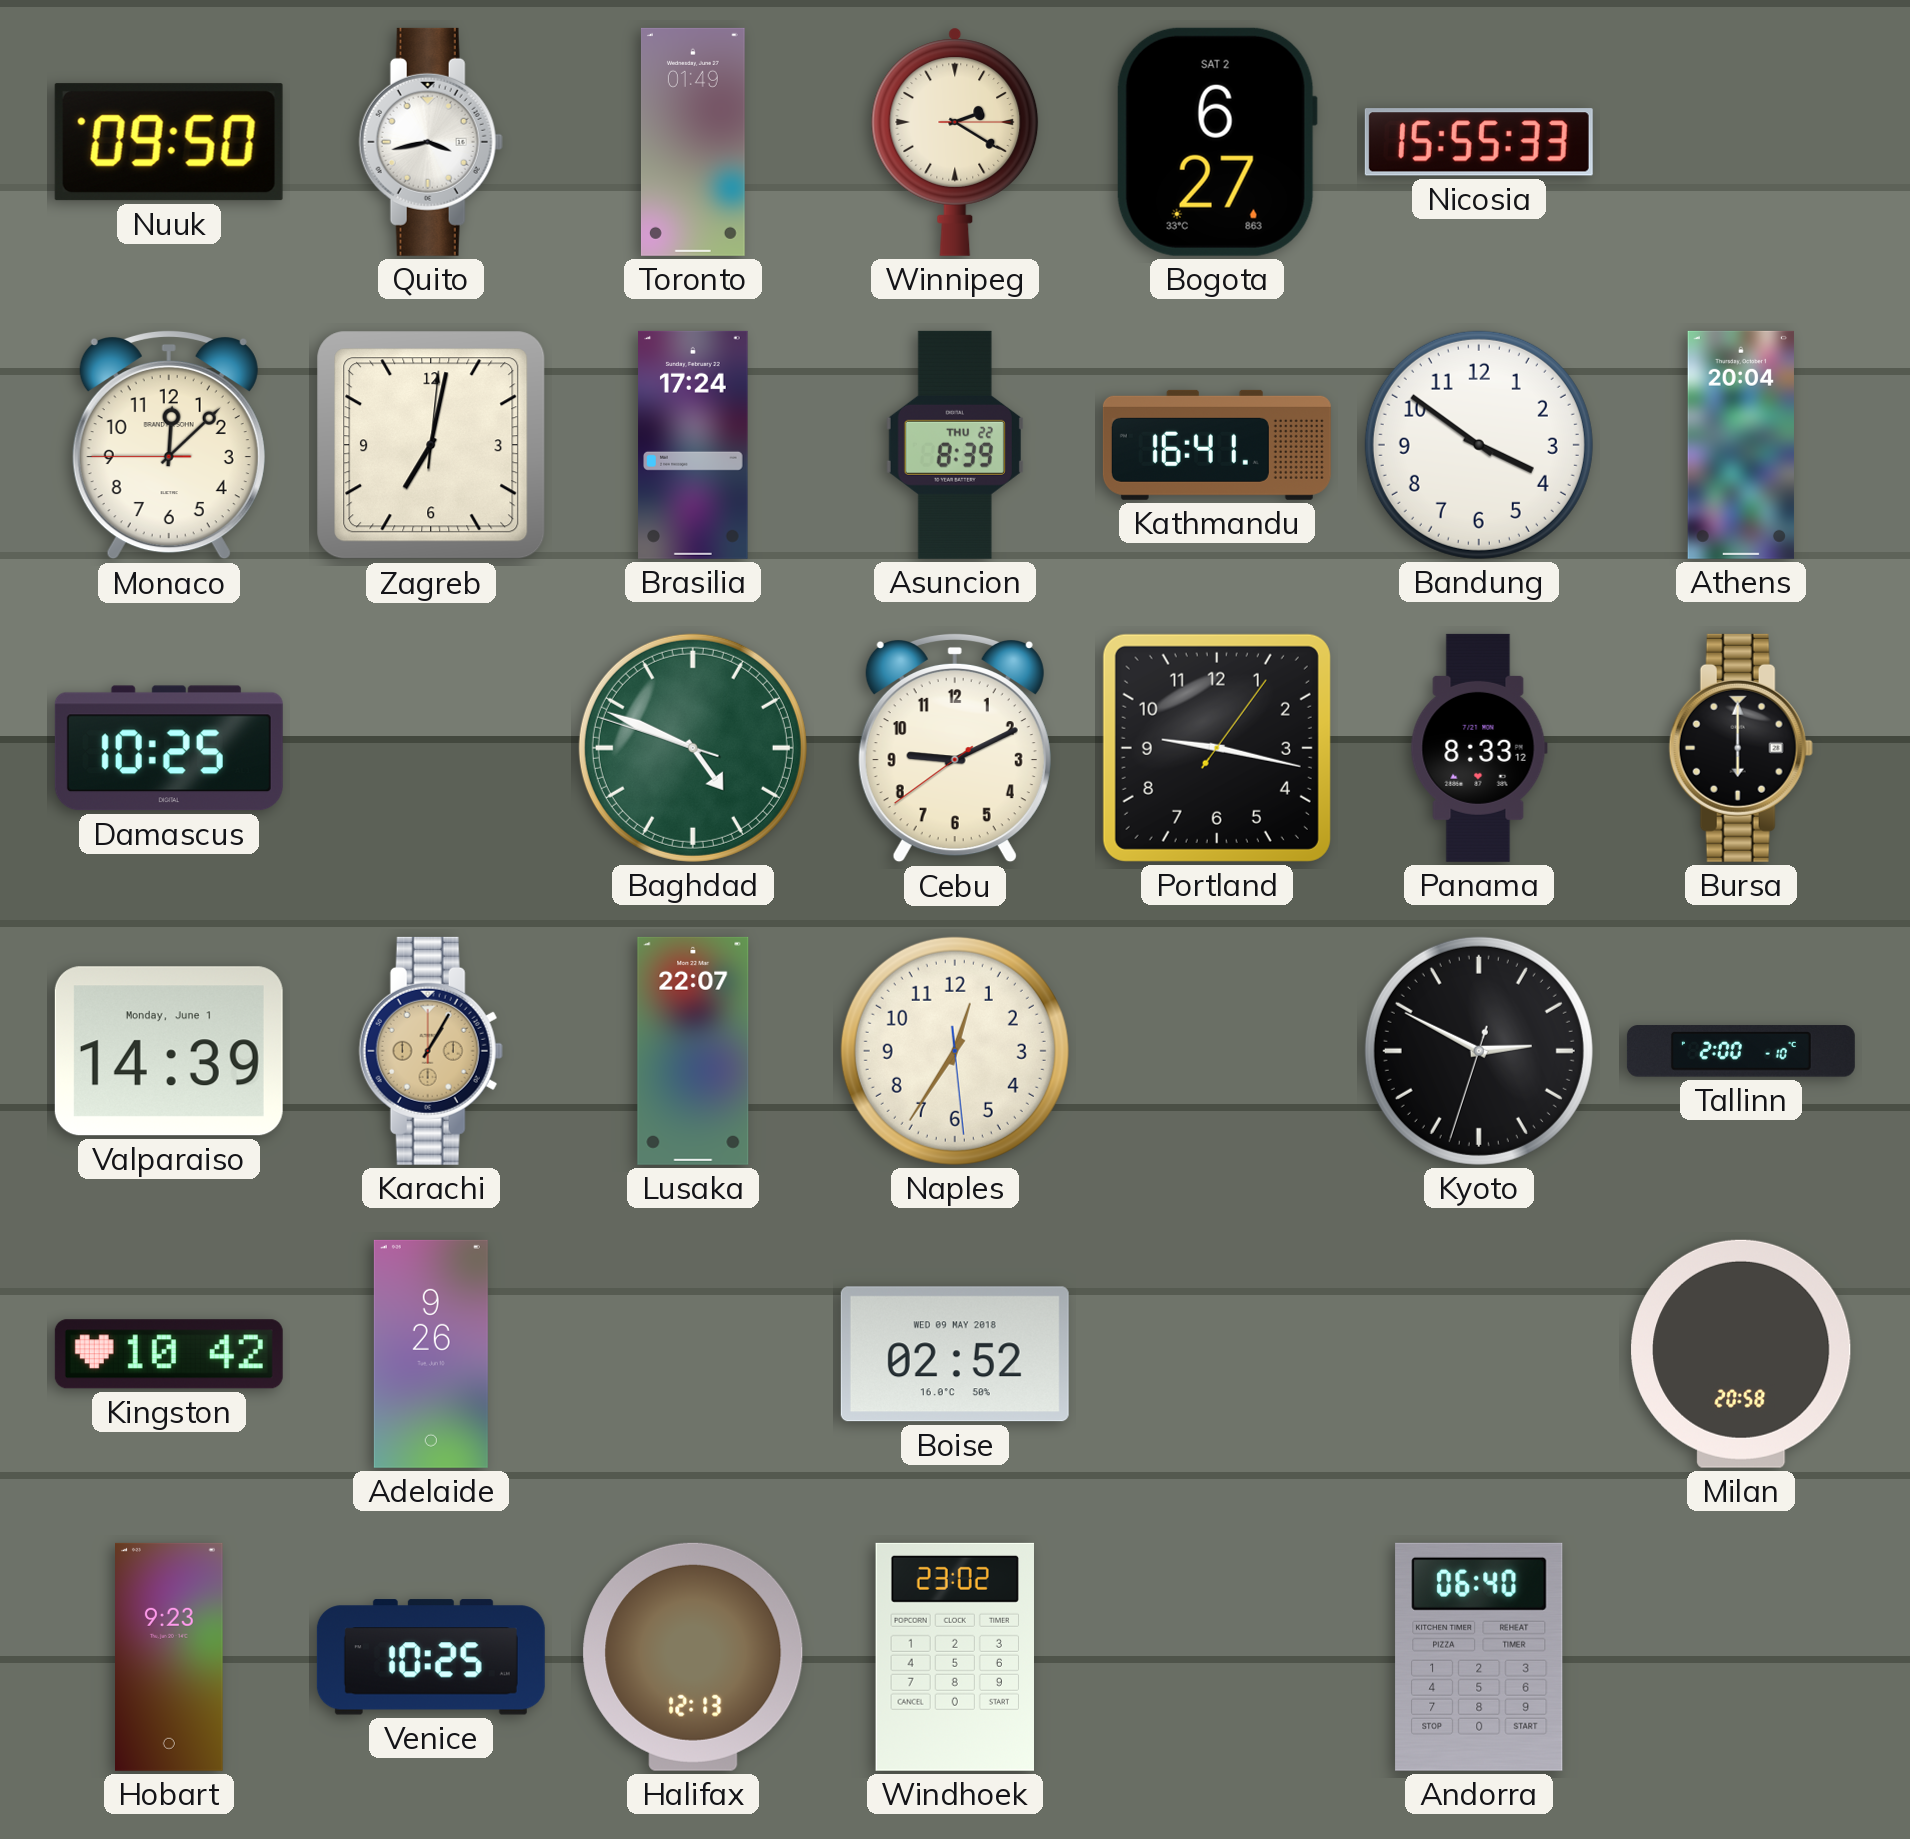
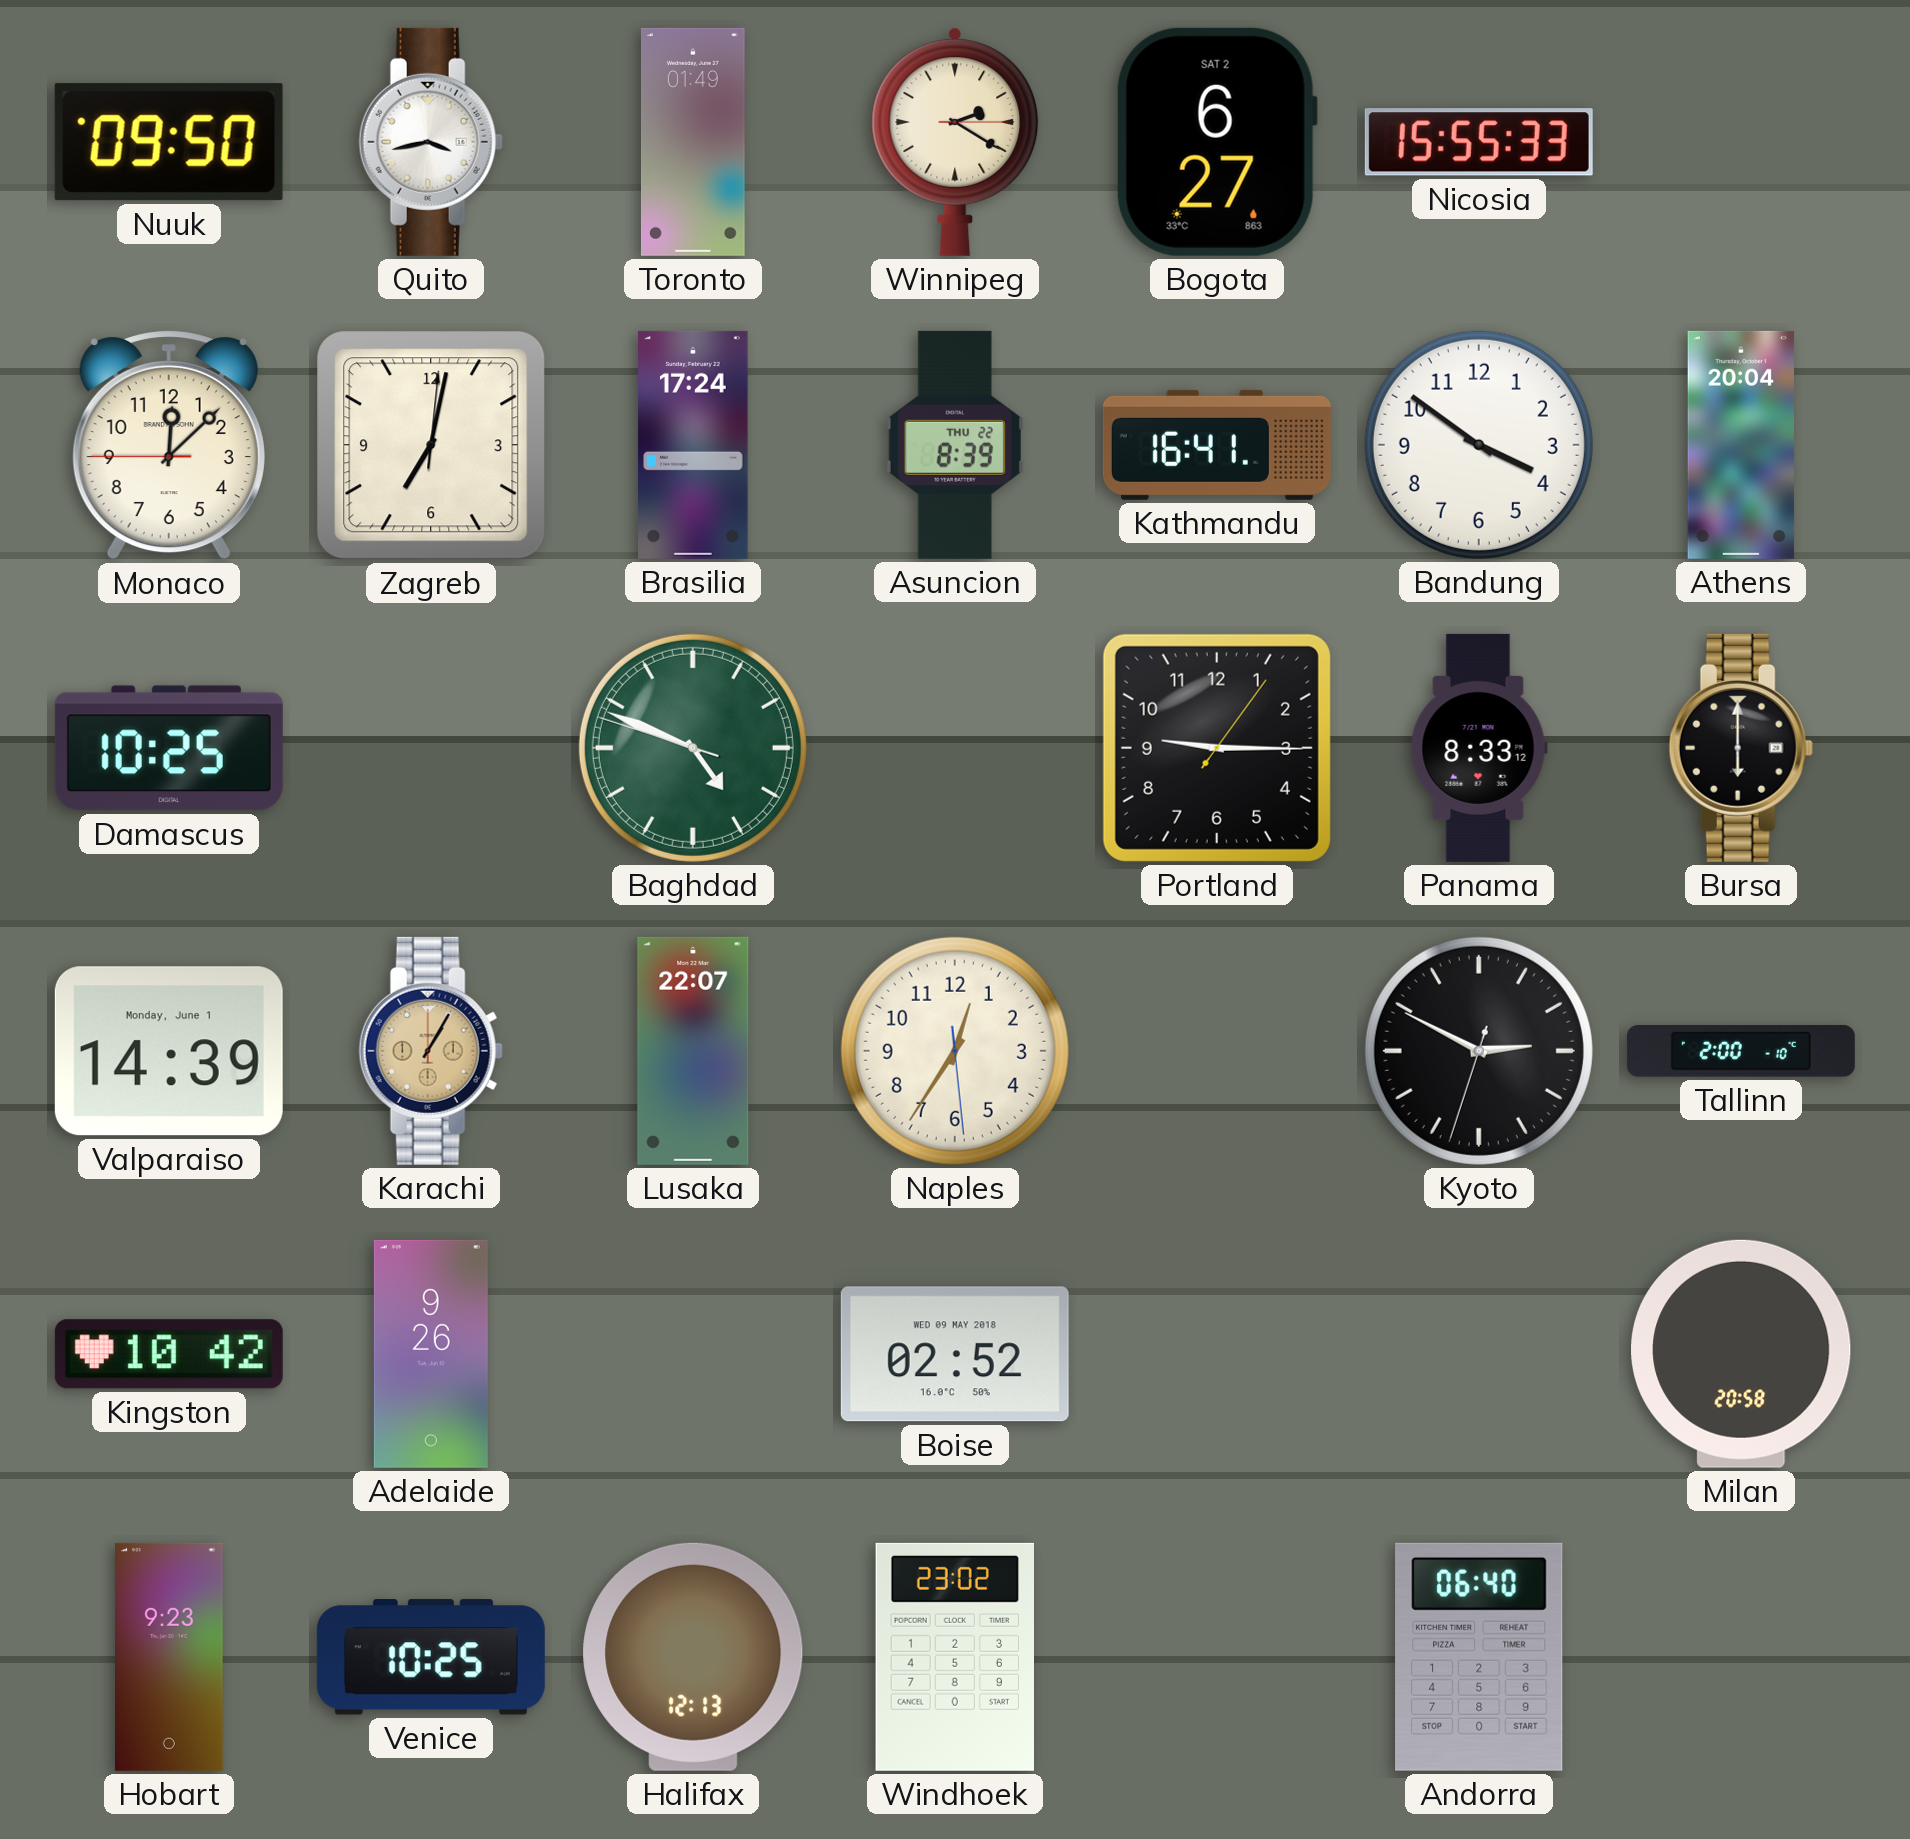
Cebu: 9:10 -> none
Portland: 9:17 -> 9:15
